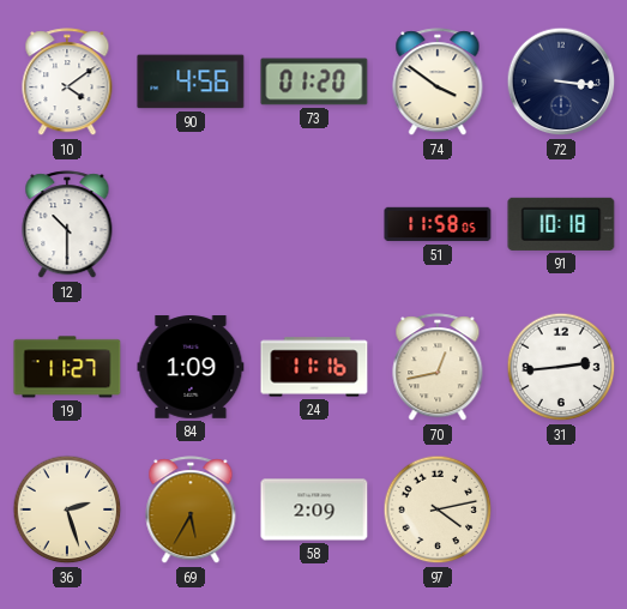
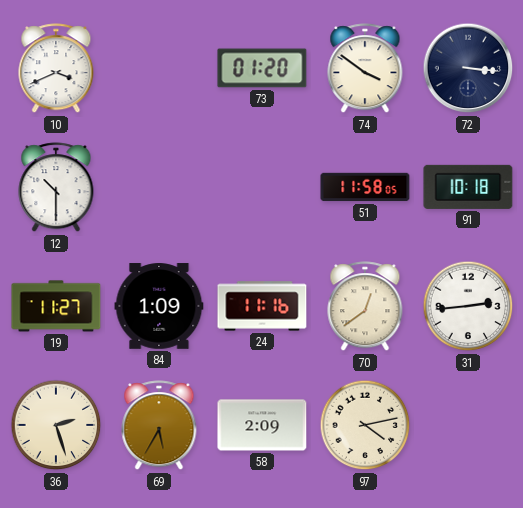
10: 4:09 -> 3:41
90: 4:56 -> none
70: 12:43 -> 12:39
